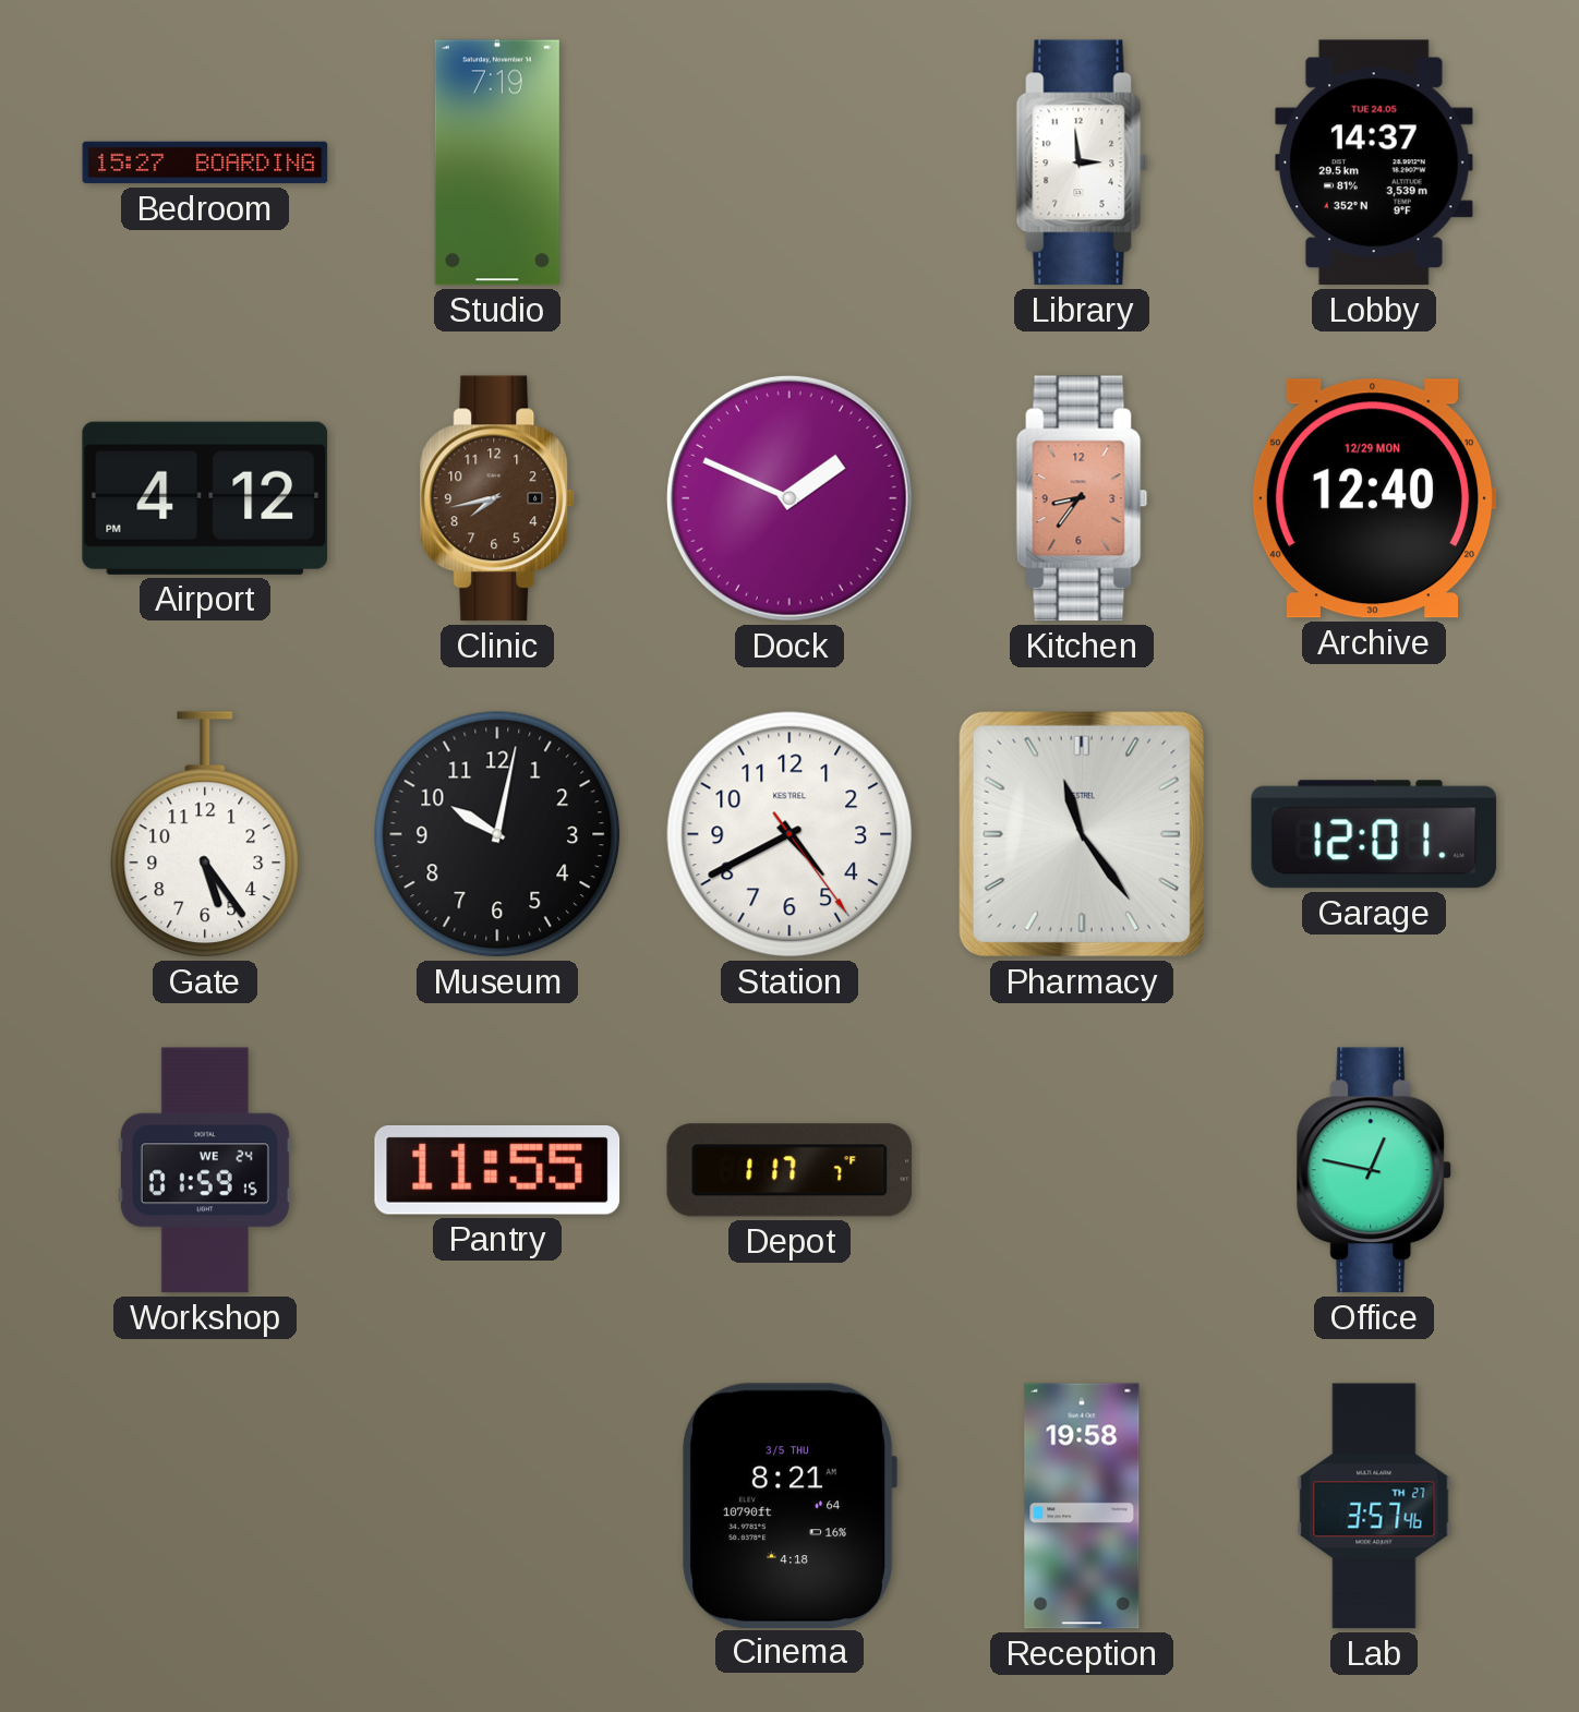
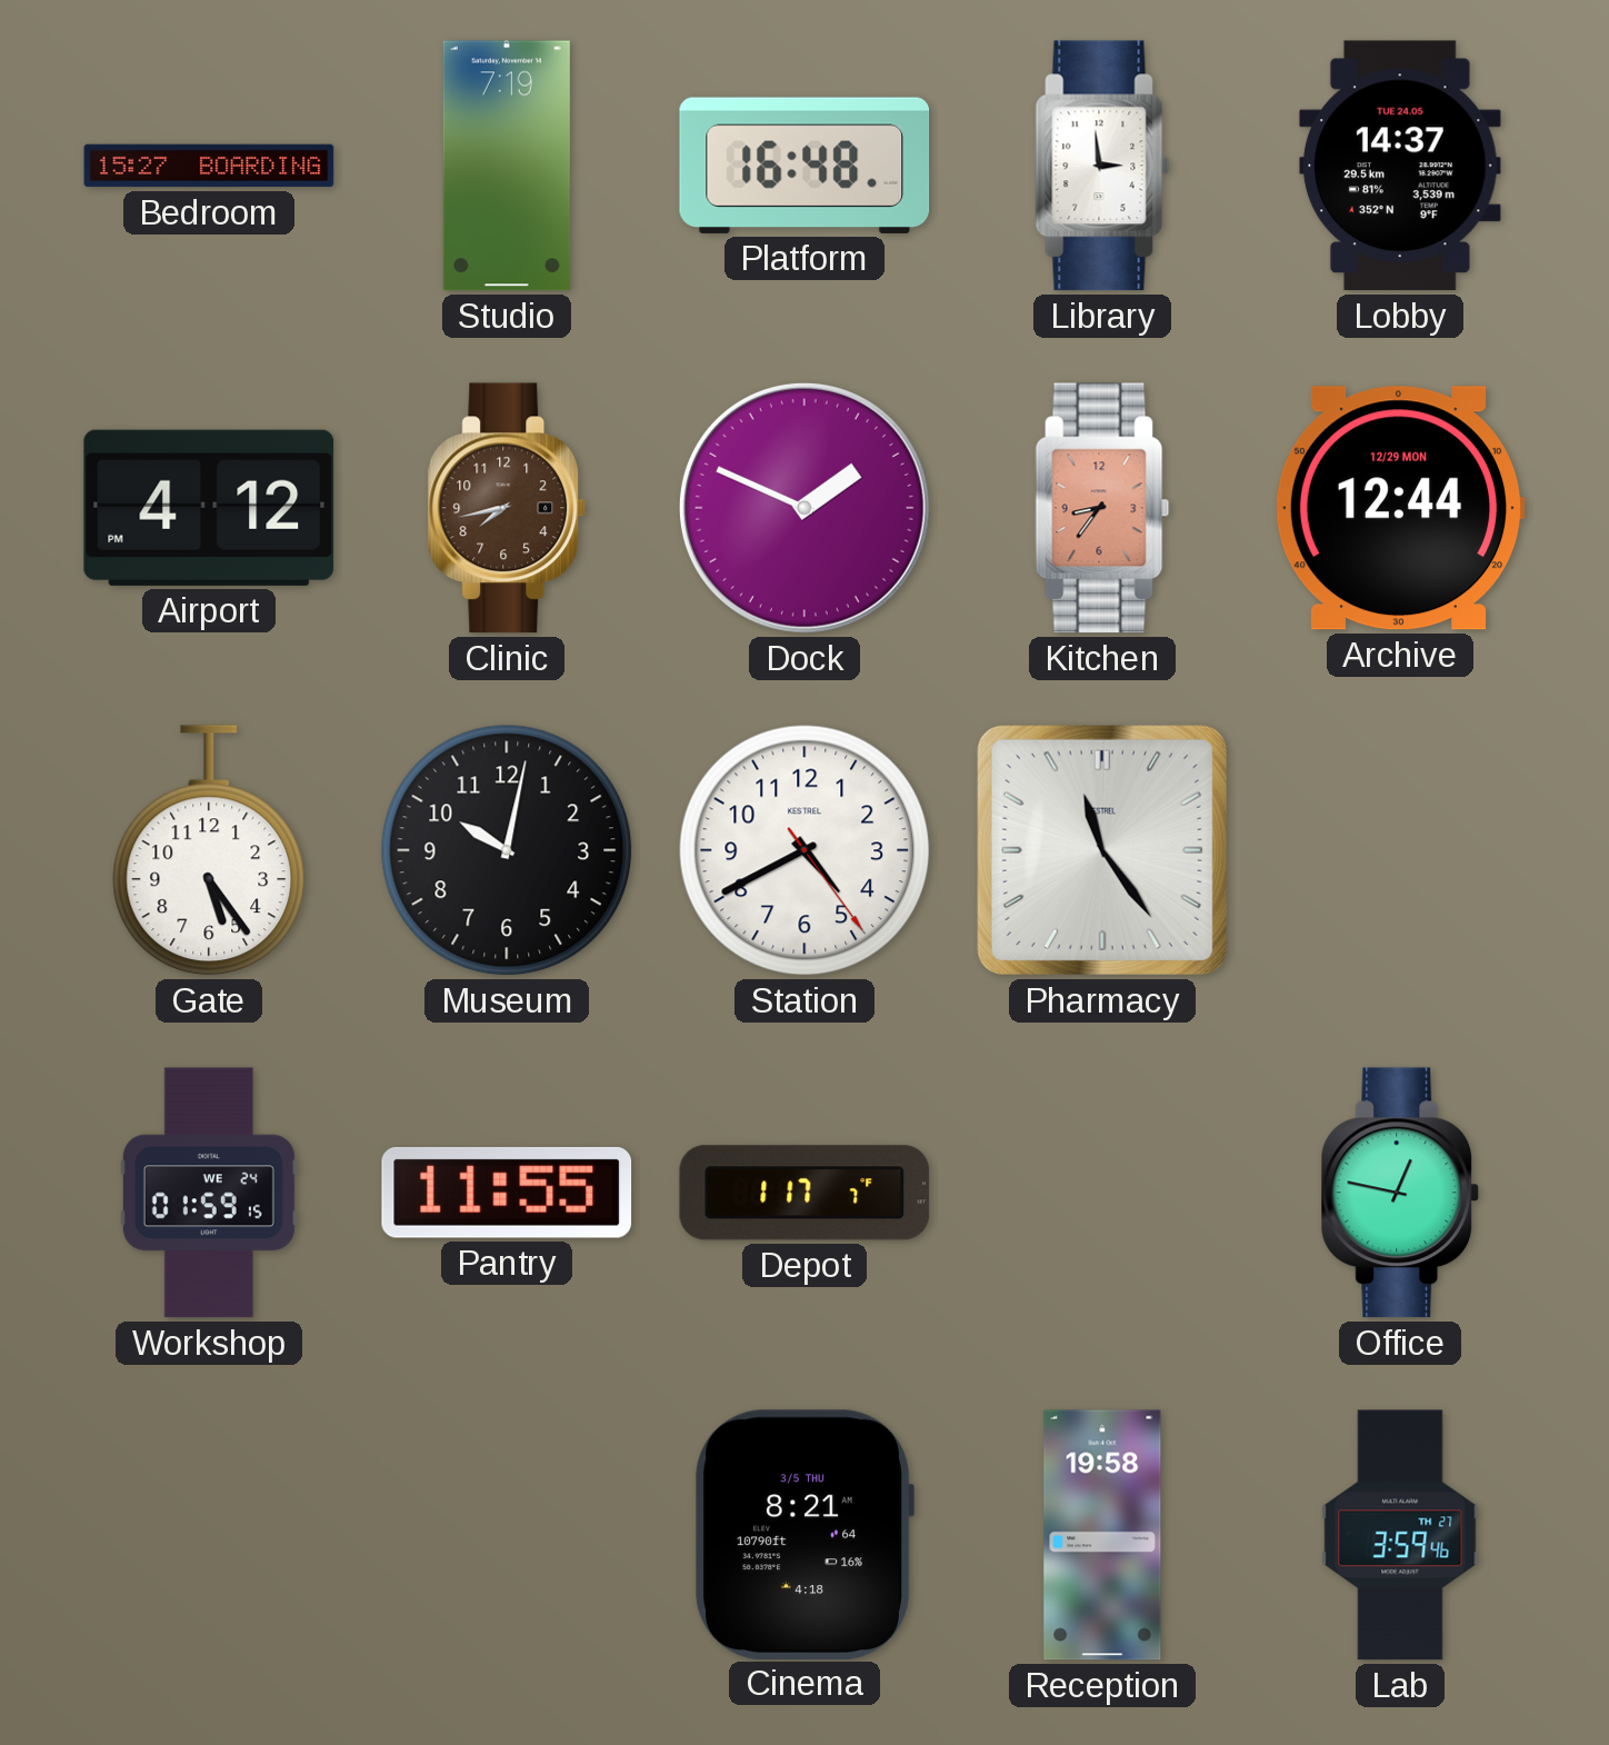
Platform: none -> 16:48
Archive: 12:40 -> 12:44
Garage: 12:01 -> none
Lab: 3:57 -> 3:59
